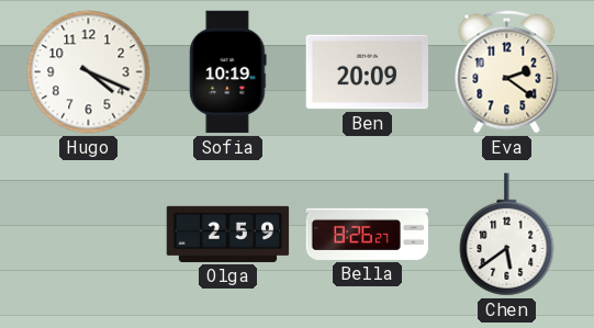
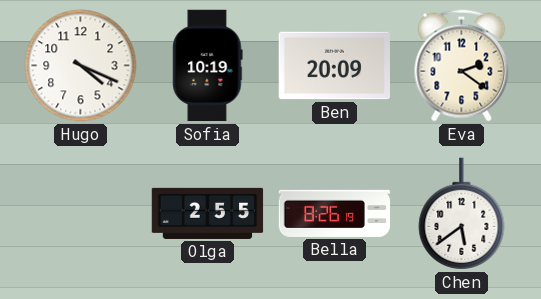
Olga: 2:59 -> 2:55
Bella: 8:26:27 -> 8:26:19
